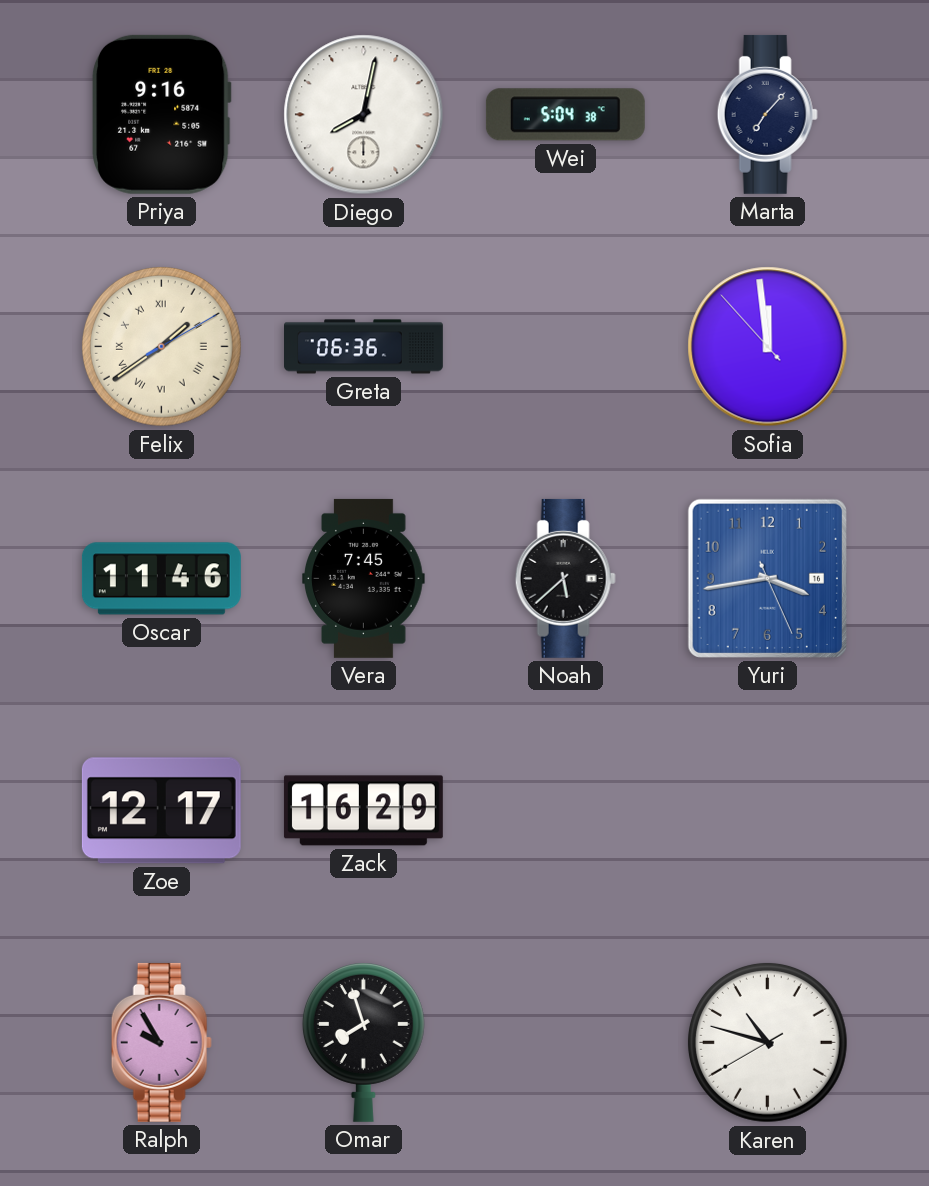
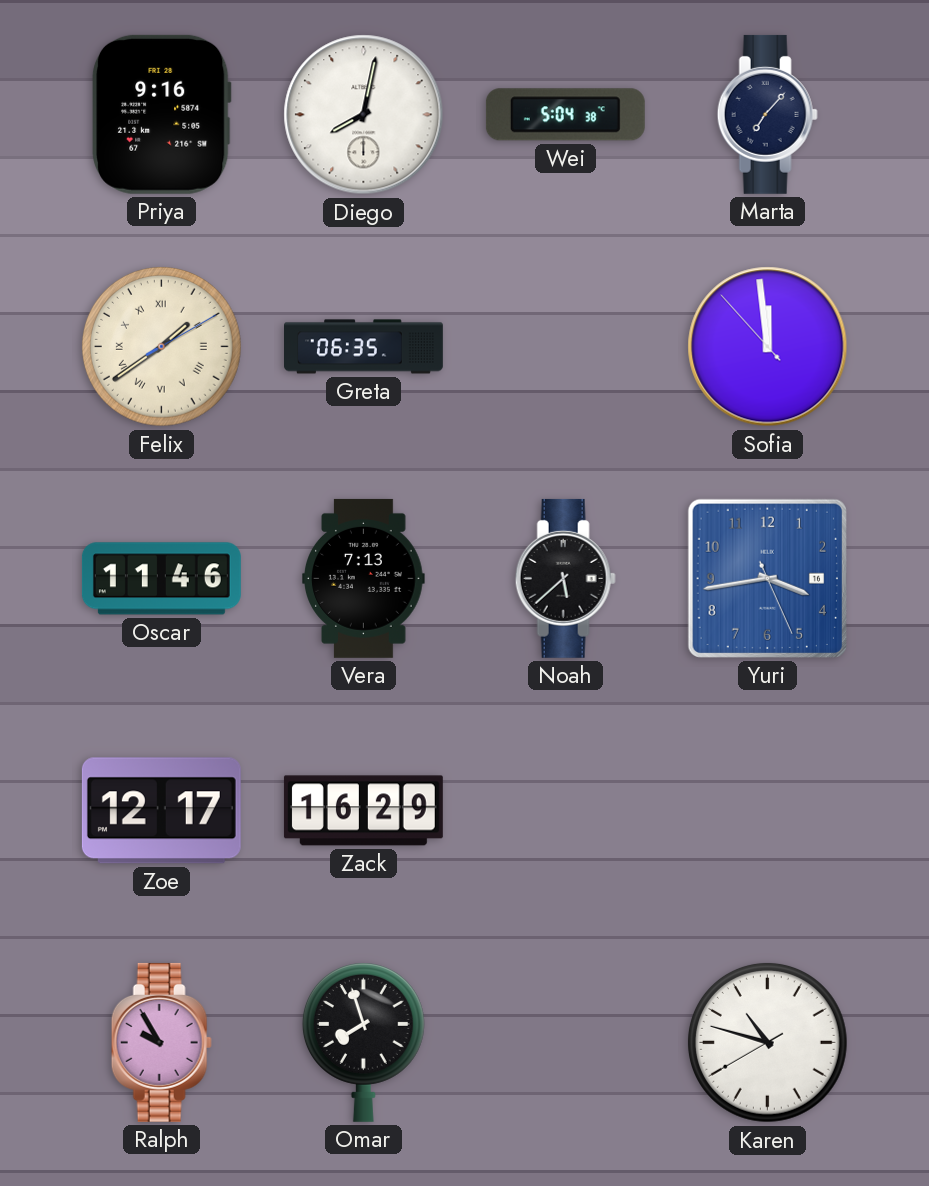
Greta: 06:36 -> 06:35
Vera: 7:45 -> 7:13
